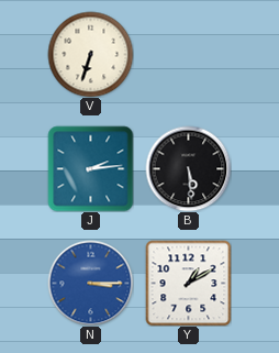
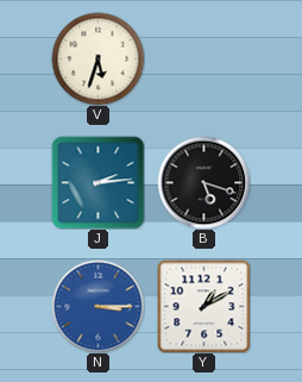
V: 6:33 -> 5:33
B: 5:29 -> 5:18
